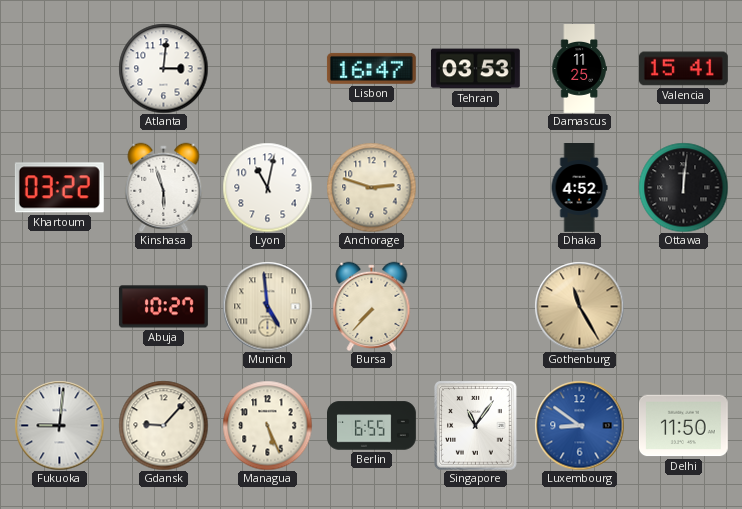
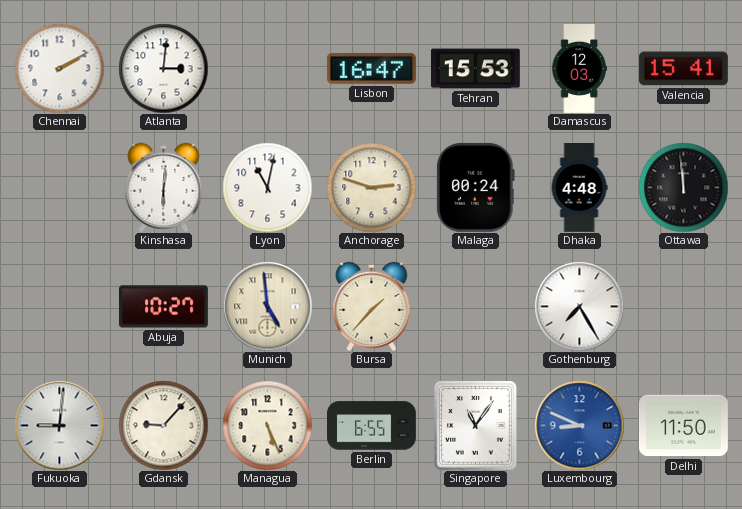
Chennai: none -> 2:10
Tehran: 03:53 -> 15:53
Damascus: 11:25 -> 12:03
Khartoum: 03:22 -> none
Kinshasa: 5:57 -> 6:01
Malaga: none -> 00:24
Dhaka: 4:52 -> 4:48
Ottawa: 12:01 -> 11:59
Bursa: 7:37 -> 1:37
Gothenburg: 11:25 -> 7:25
Gothenburg dial: champagne -> white
Luxembourg: 8:51 -> 8:49
